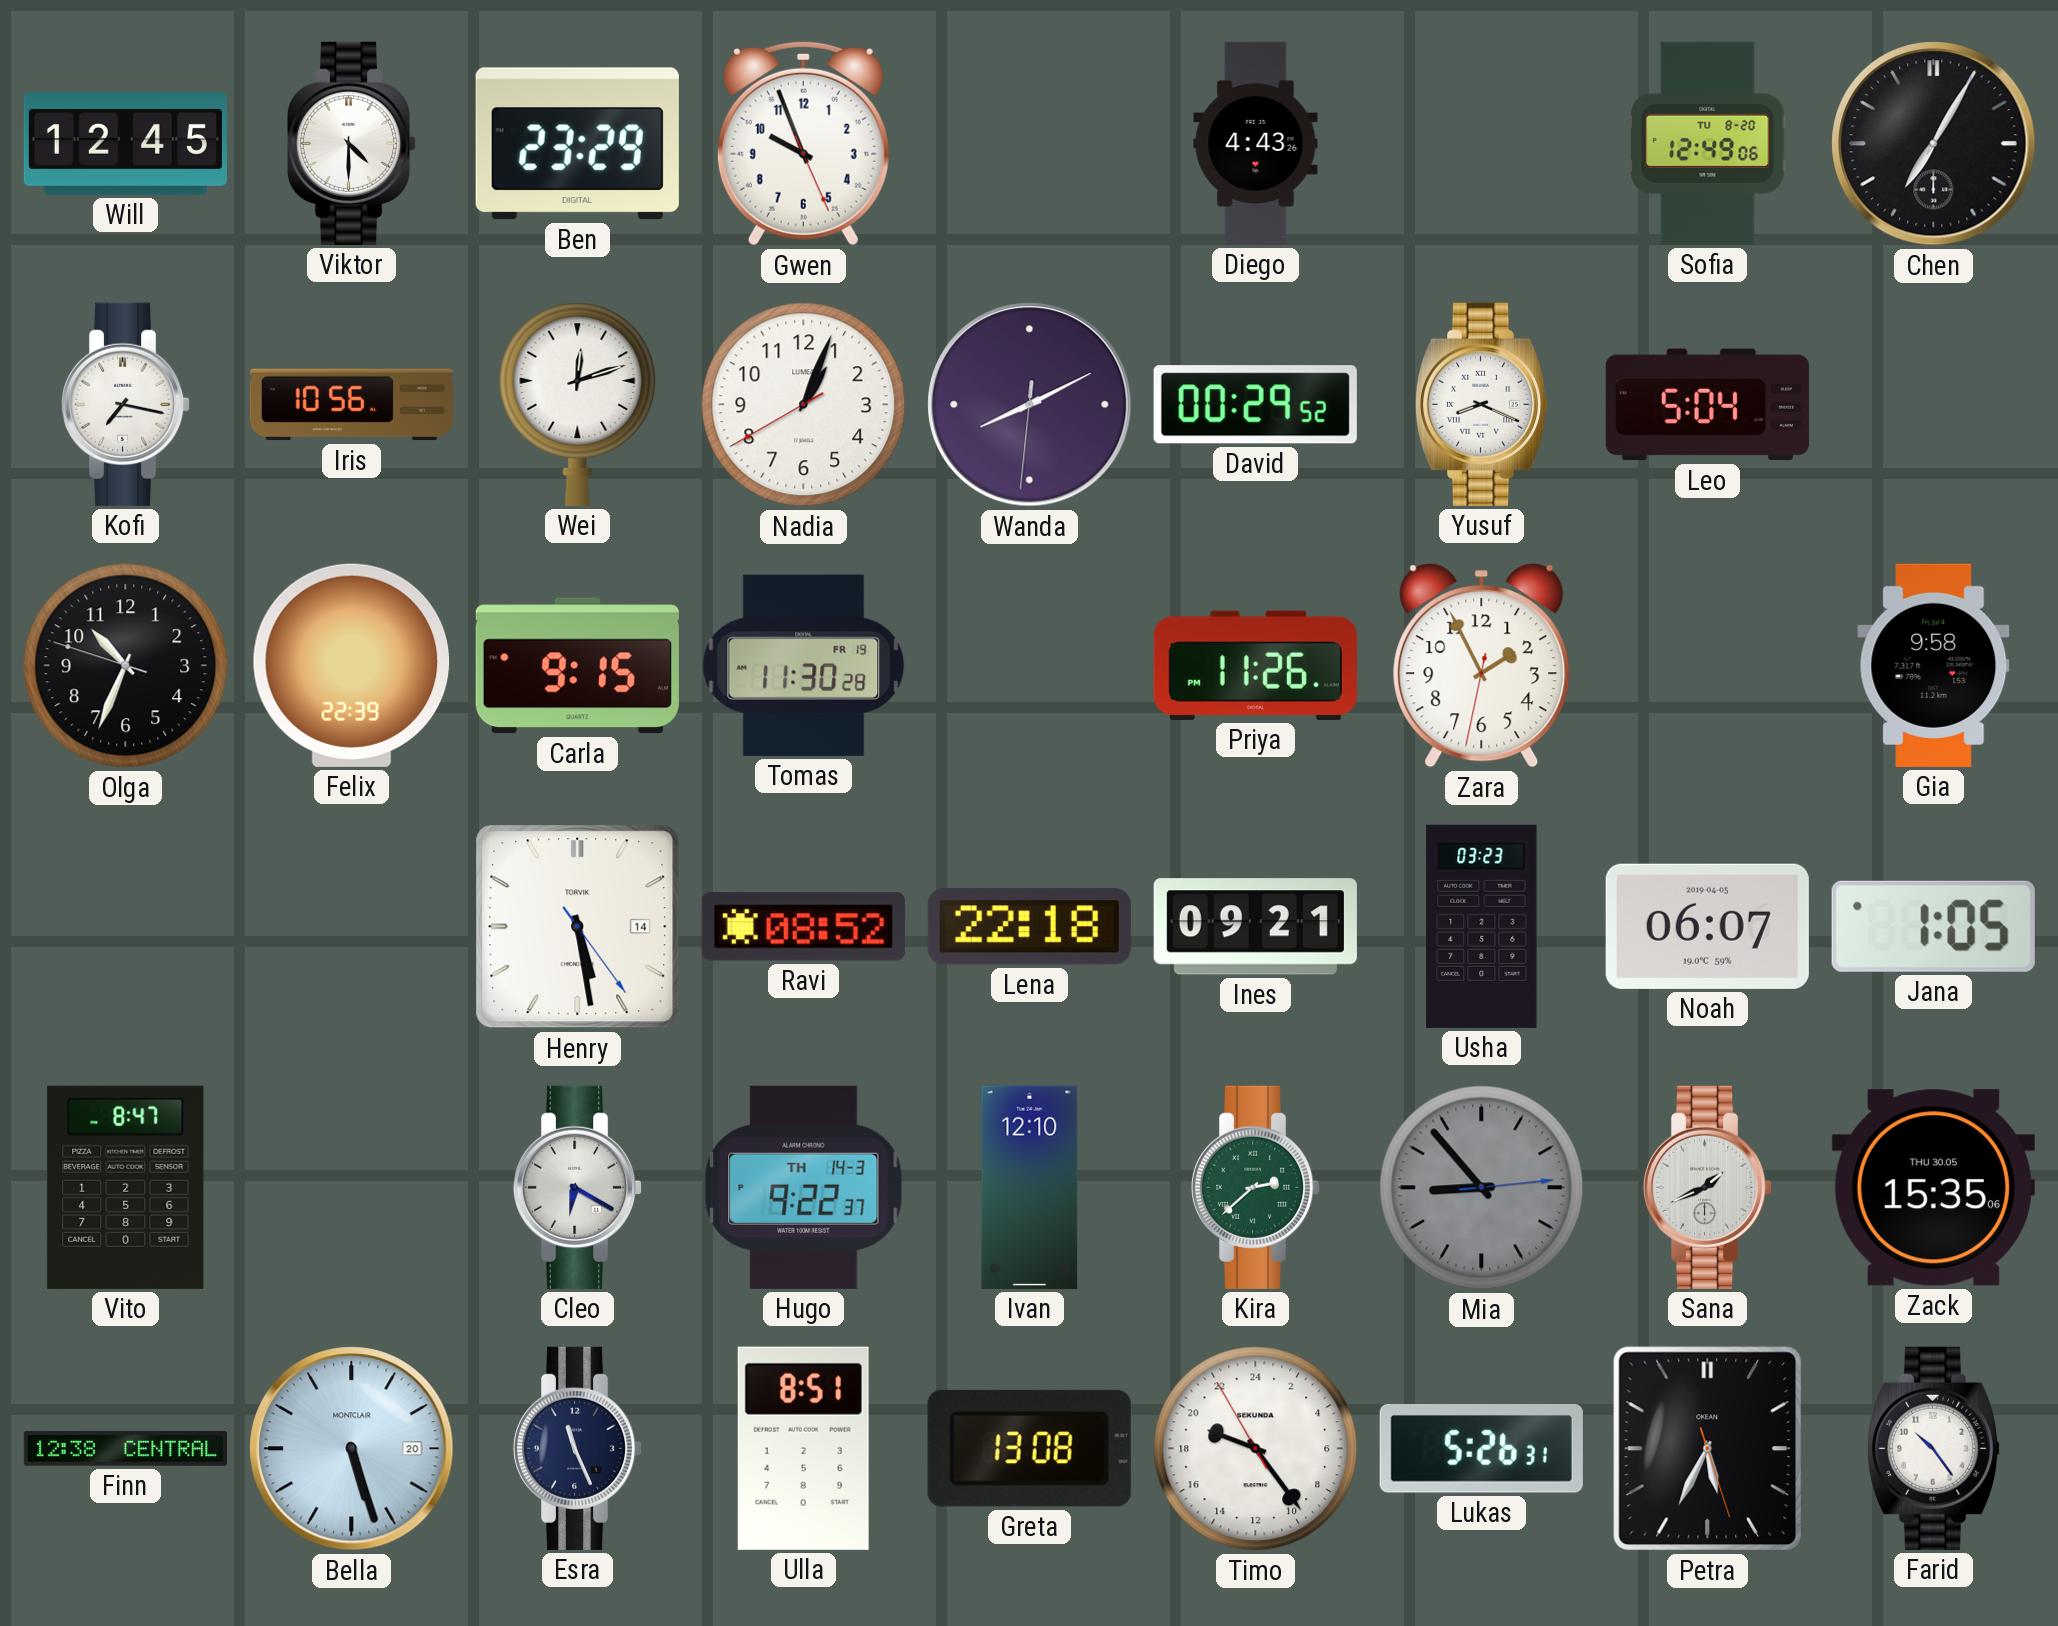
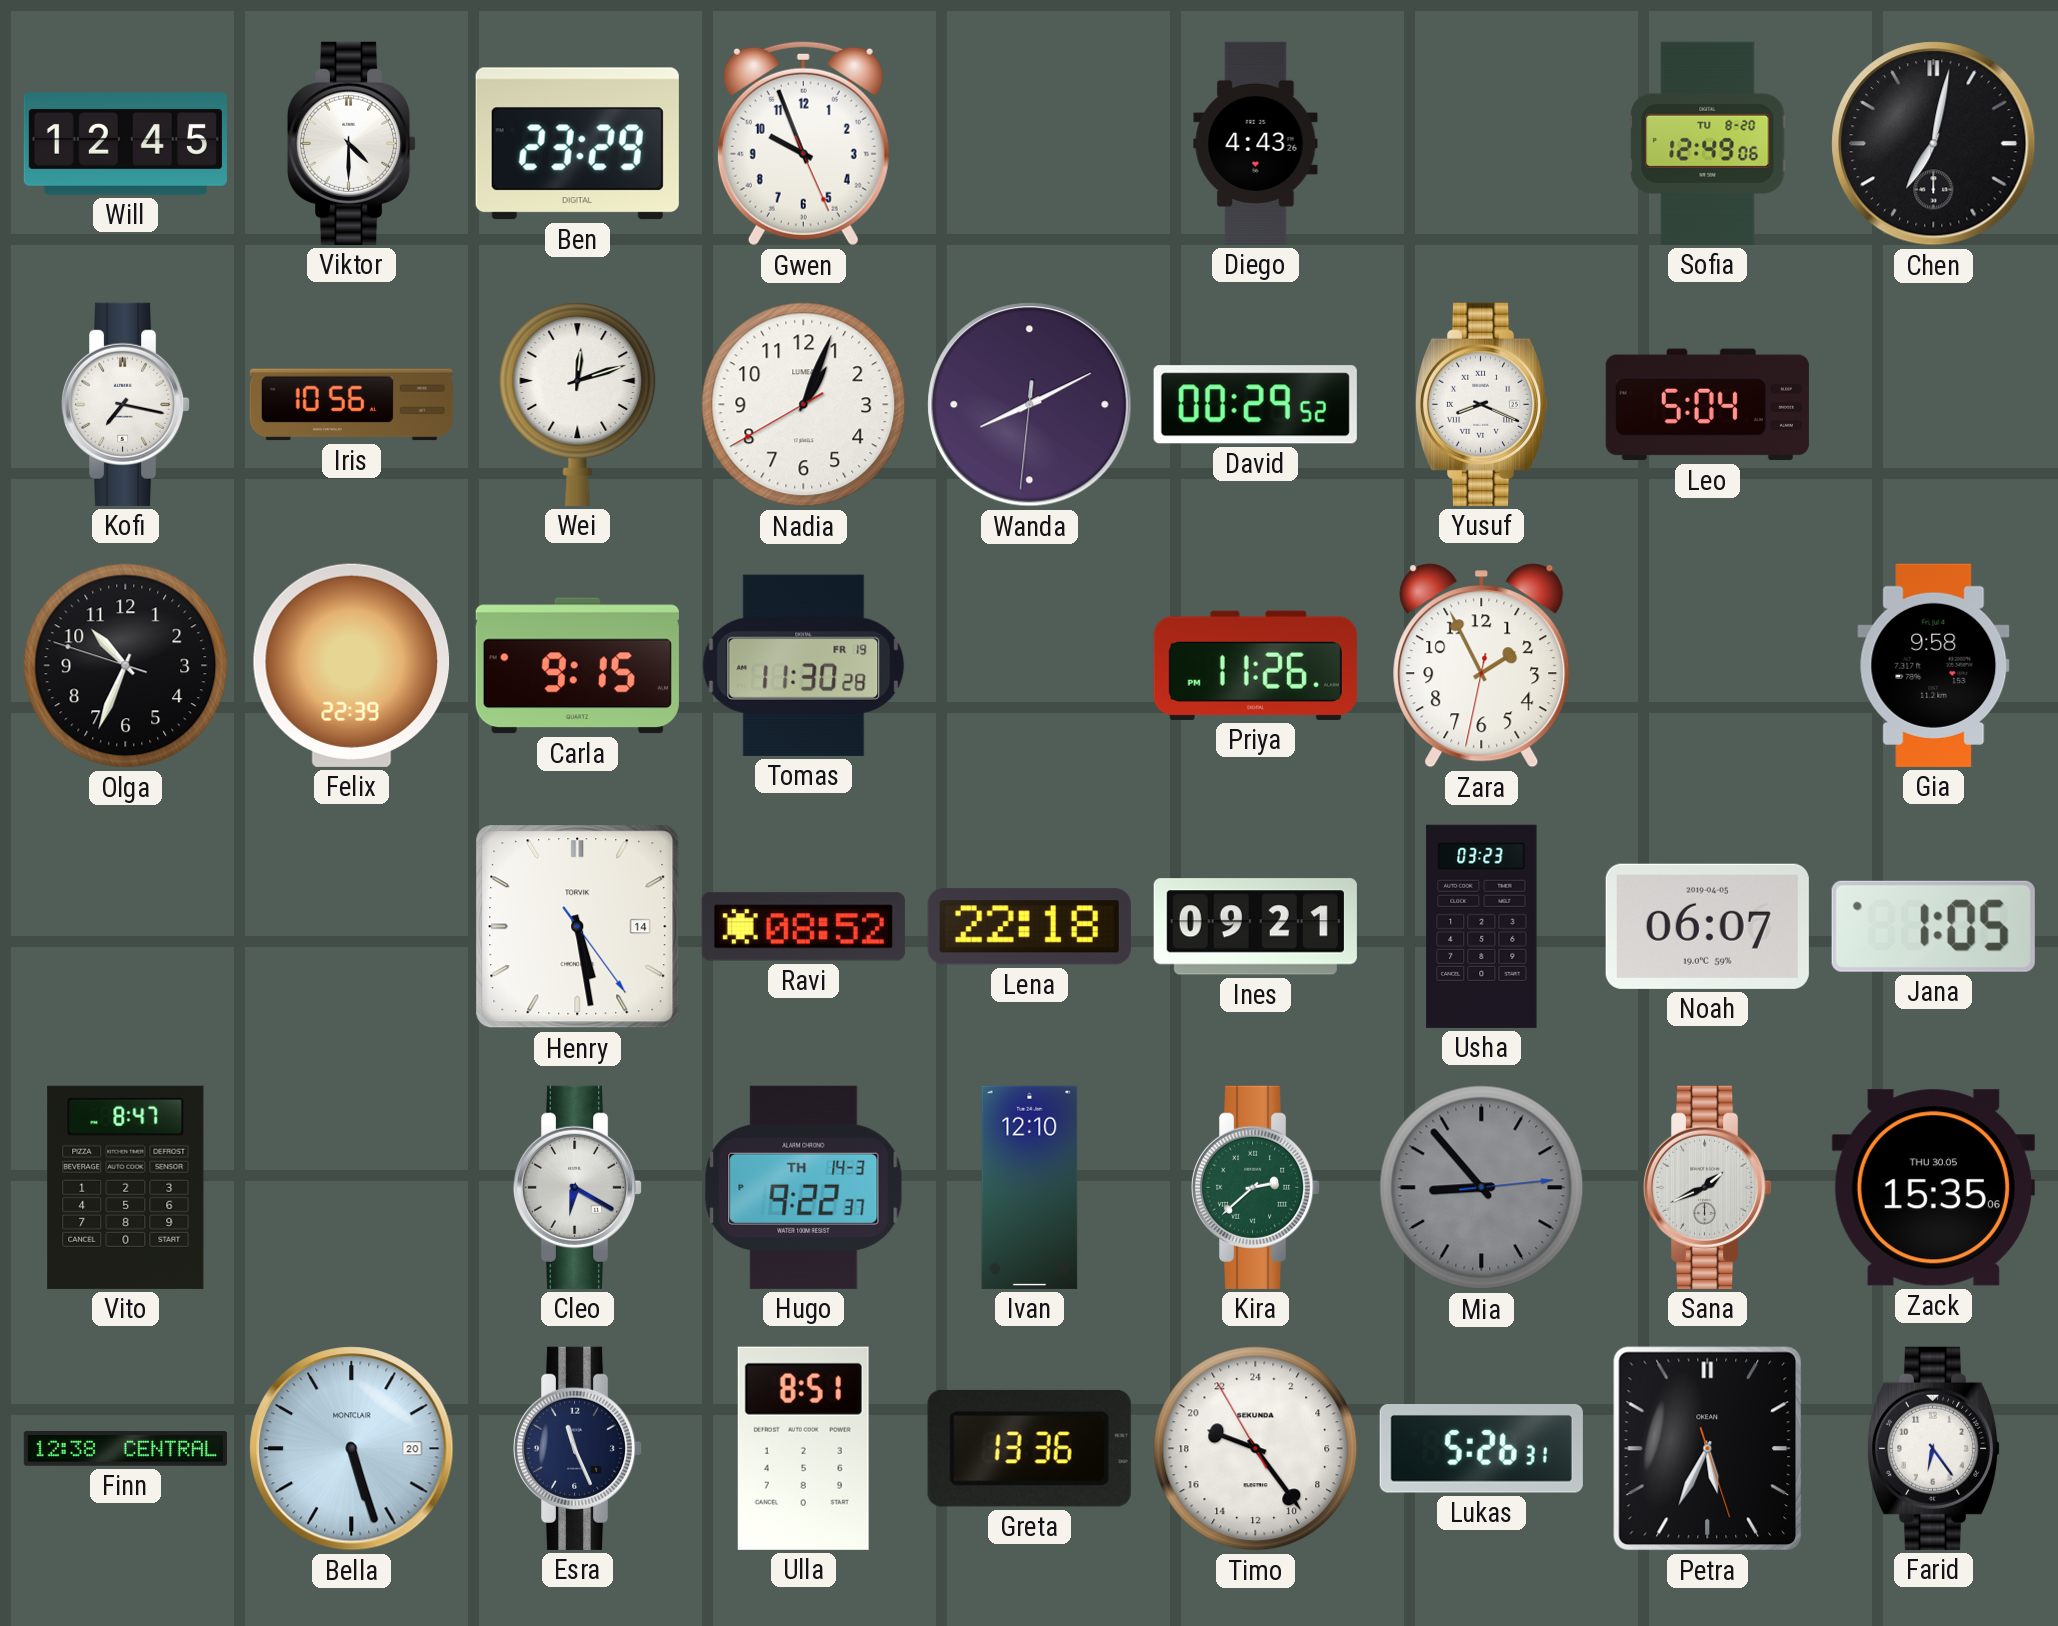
Chen: 7:05 -> 7:02
Greta: 13:08 -> 13:36
Farid: 10:24 -> 6:24
